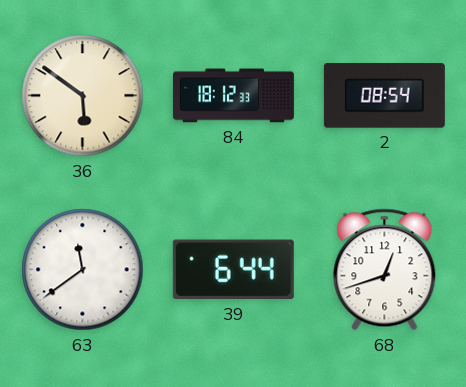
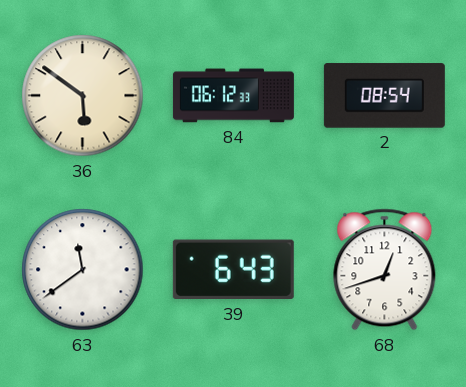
84: 18:12 -> 06:12
39: 6:44 -> 6:43
